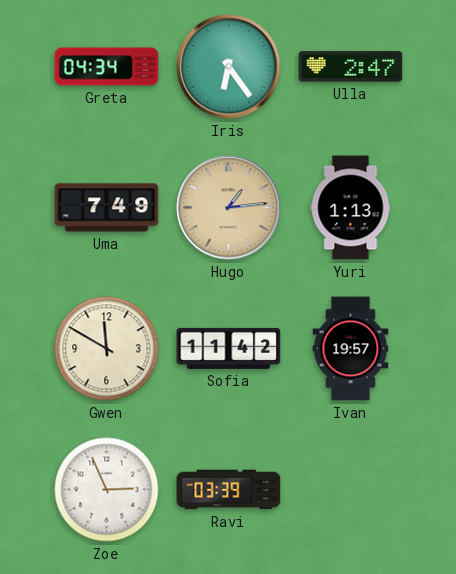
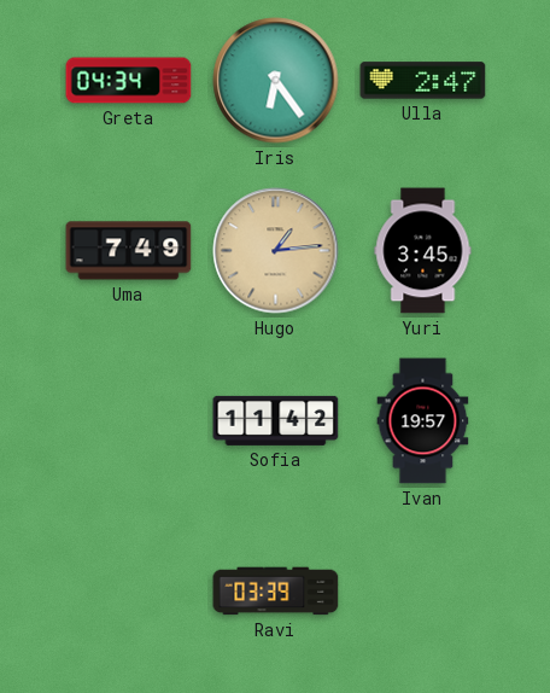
Yuri: 1:13 -> 3:45
Gwen: 11:50 -> none
Zoe: 2:56 -> none
